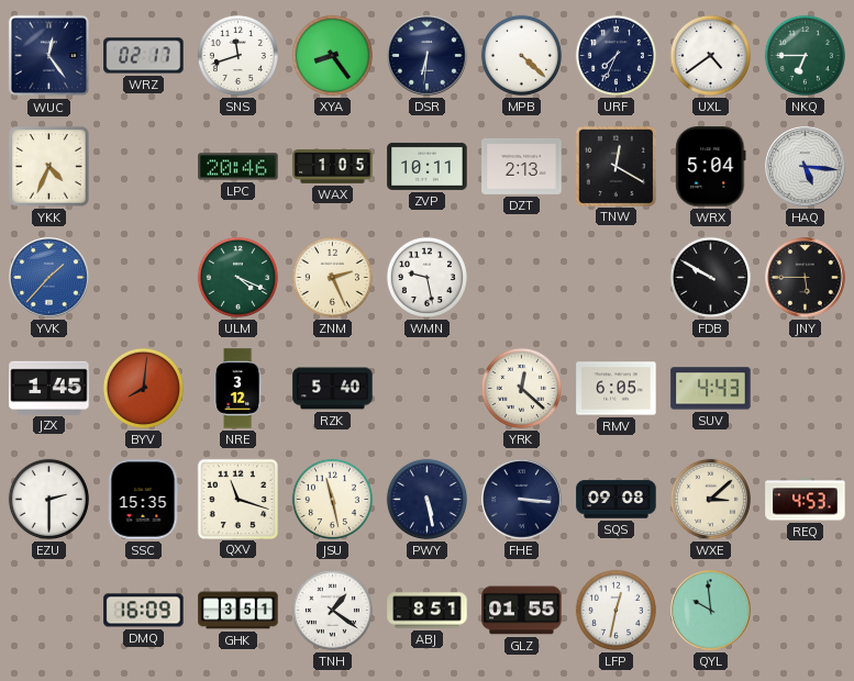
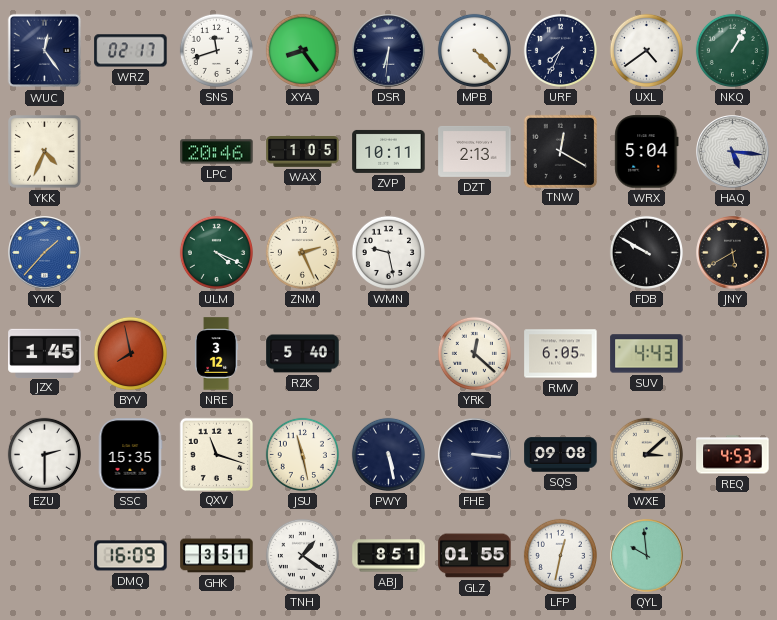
NKQ: 6:45 -> 1:05
JNY: 5:45 -> 5:40
BYV: 8:01 -> 7:58
